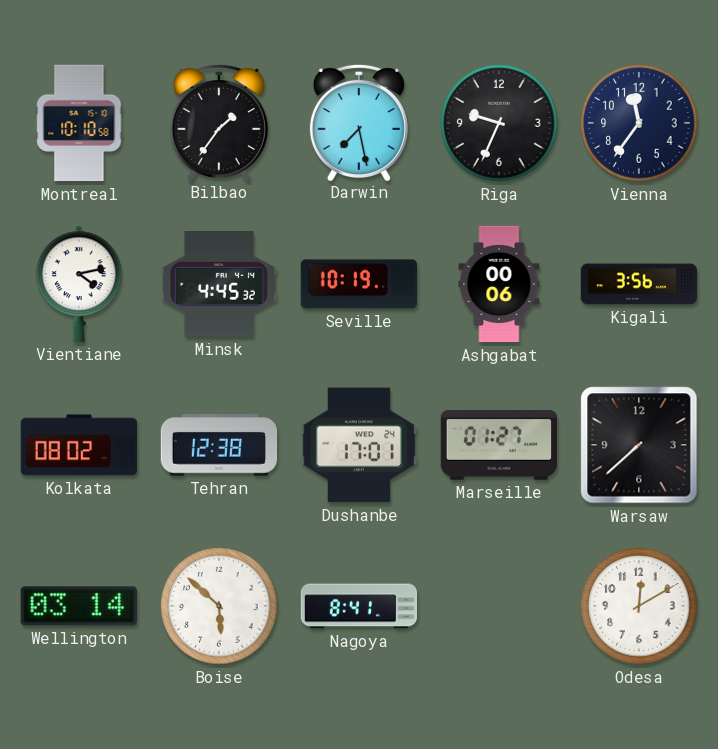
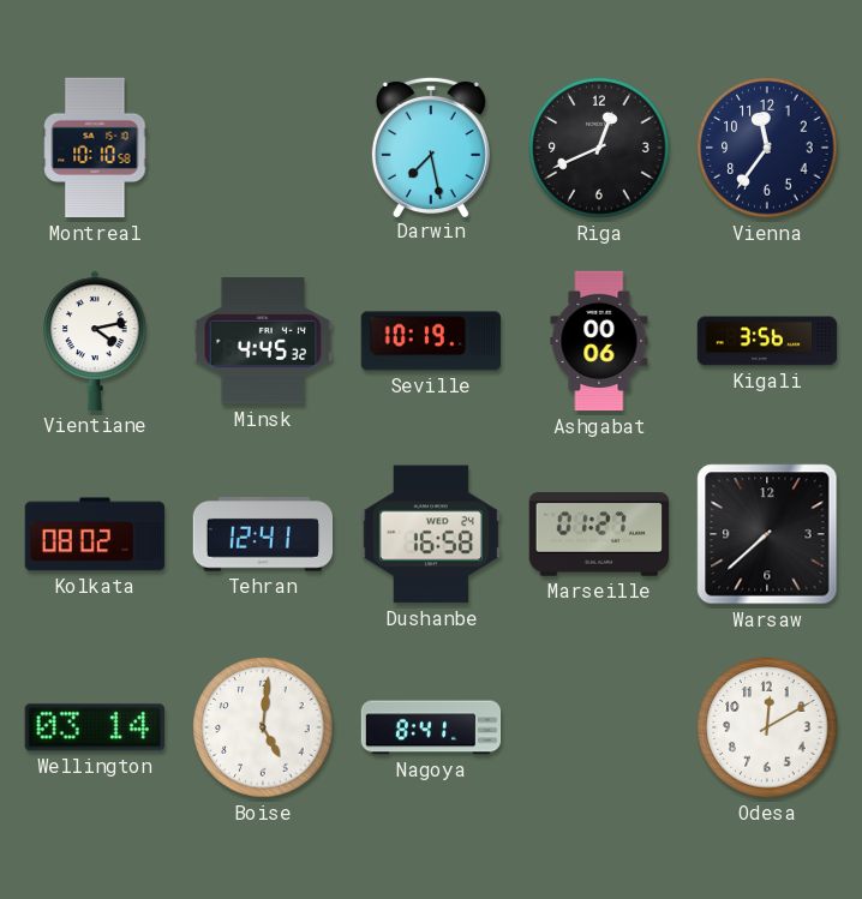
Bilbao: 1:36 -> none
Riga: 9:34 -> 12:41
Tehran: 12:38 -> 12:41
Dushanbe: 17:01 -> 16:58
Boise: 5:52 -> 5:01
